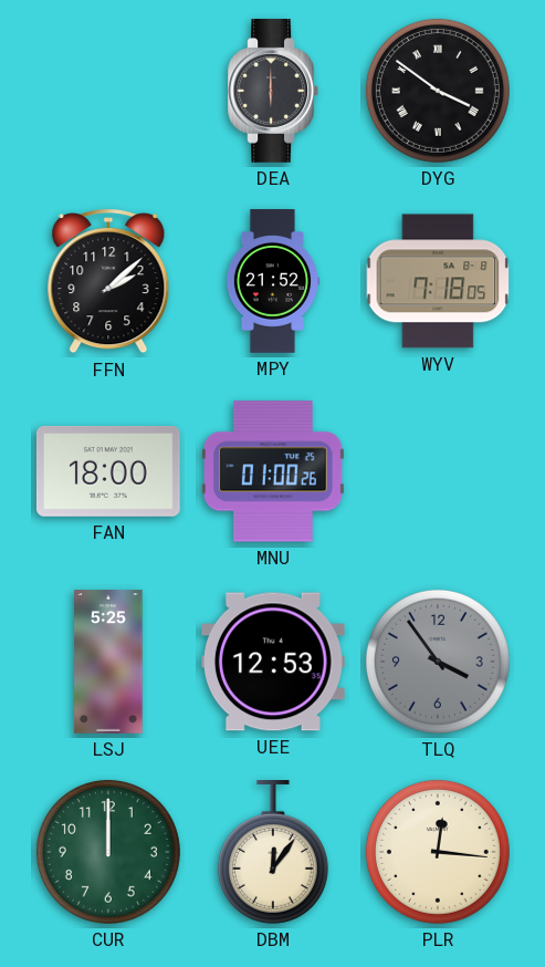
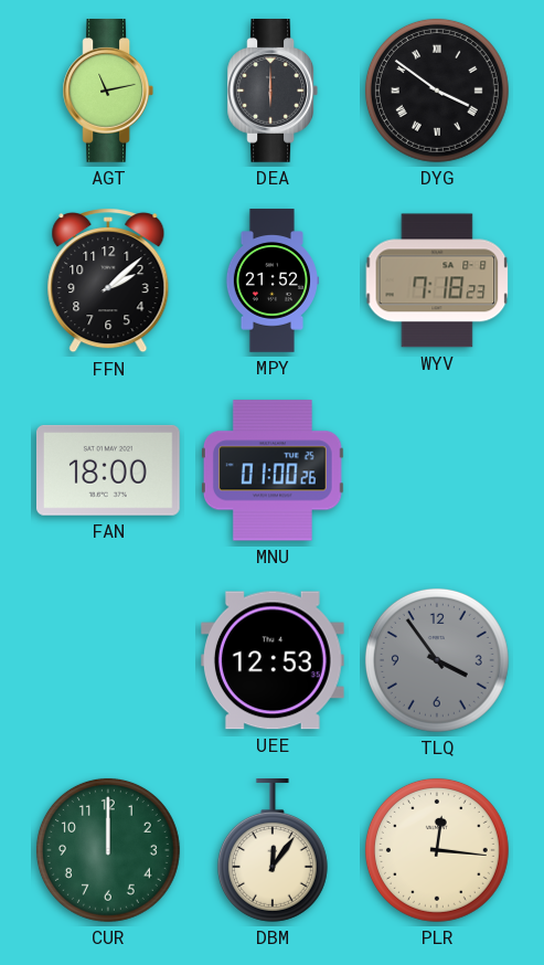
AGT: none -> 11:13
WYV: 7:18:05 -> 7:18:23
LSJ: 5:25 -> none
